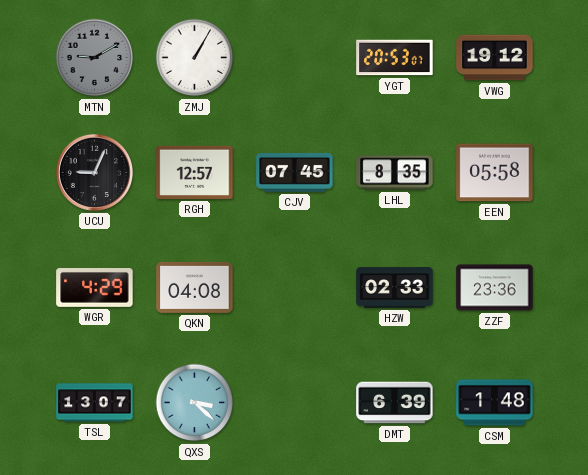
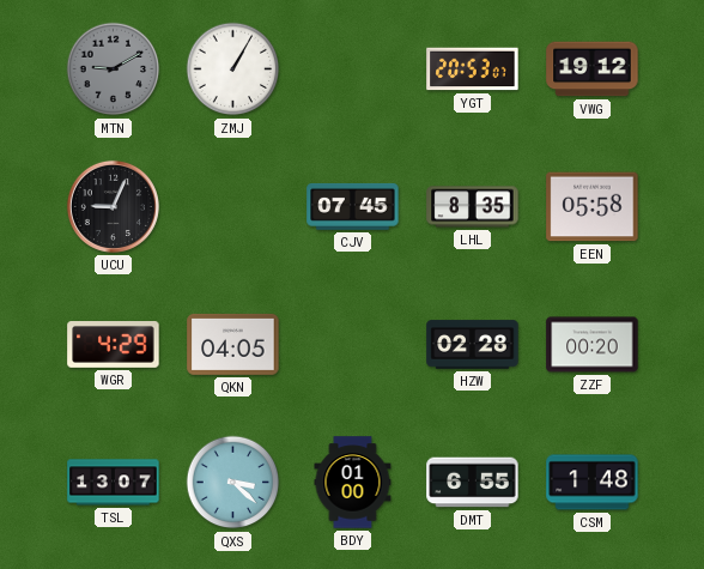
RGH: 12:57 -> none
QKN: 04:08 -> 04:05
HZW: 02:33 -> 02:28
ZZF: 23:36 -> 00:20
BDY: none -> 01:00
DMT: 6:39 -> 6:55
